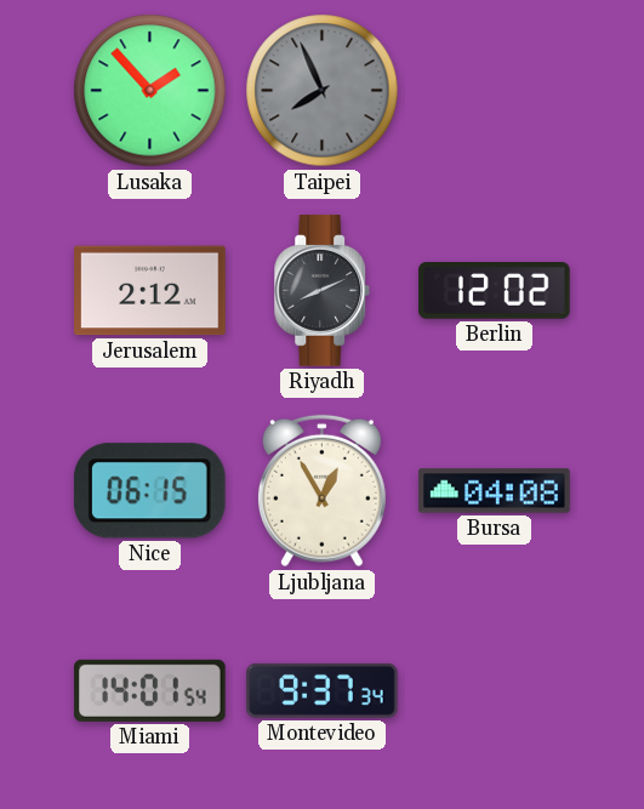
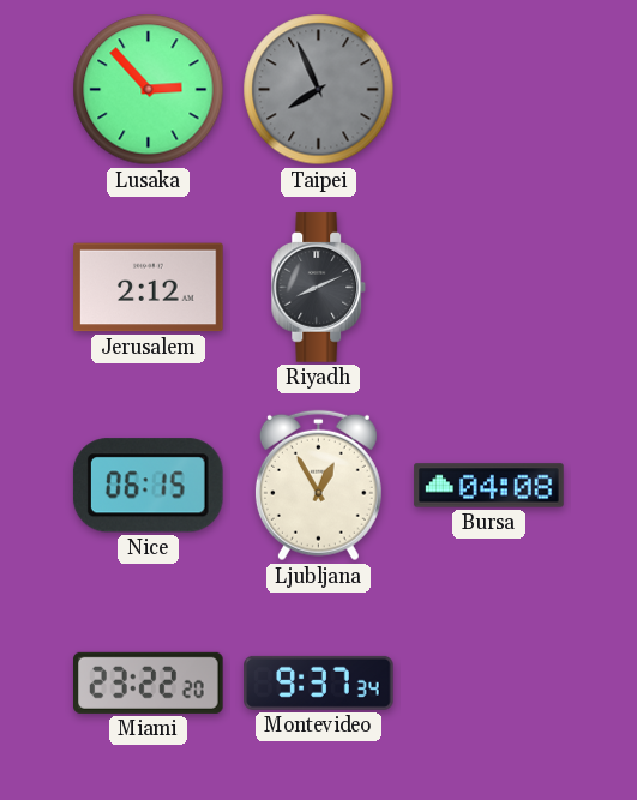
Lusaka: 1:53 -> 2:53
Berlin: 12:02 -> none
Miami: 14:01 -> 23:22
